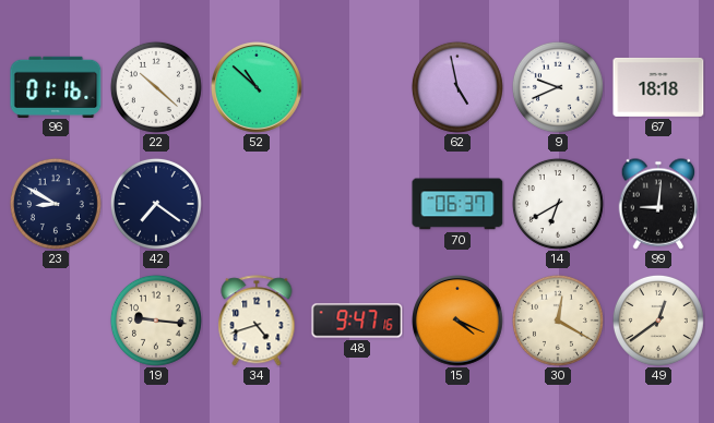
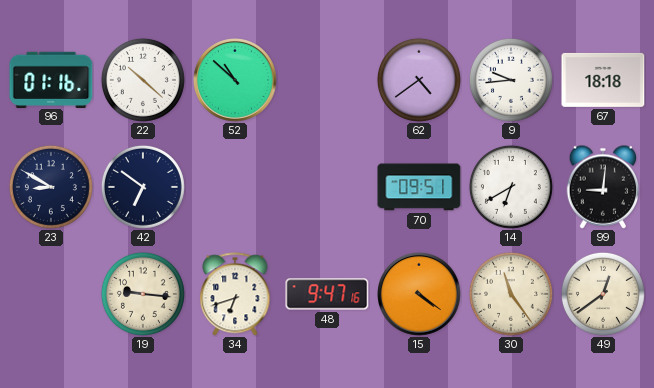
62: 4:58 -> 4:39
9: 9:41 -> 9:44
42: 7:21 -> 6:51
70: 06:37 -> 09:51
34: 4:42 -> 6:42
15: 4:19 -> 4:21
30: 12:20 -> 11:24
